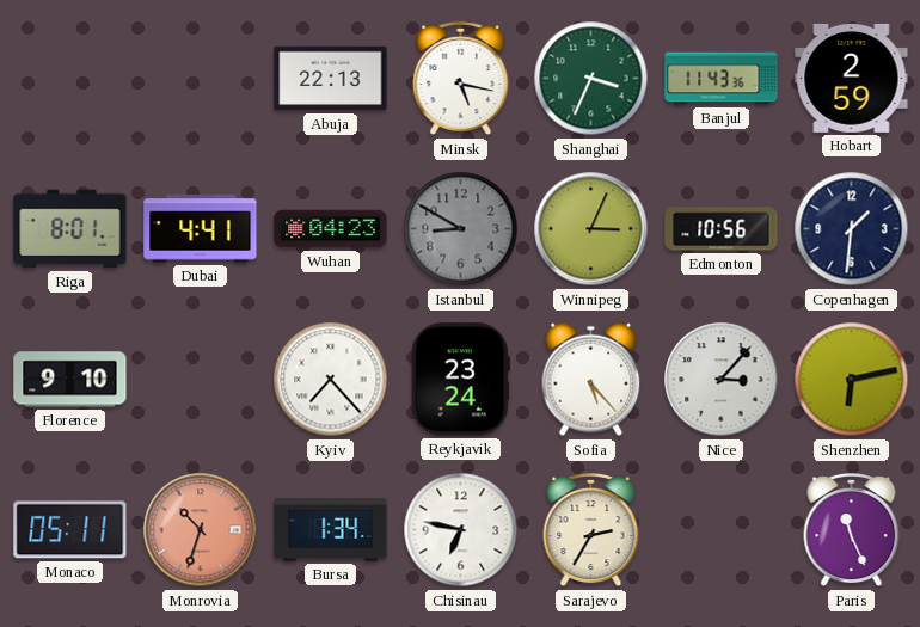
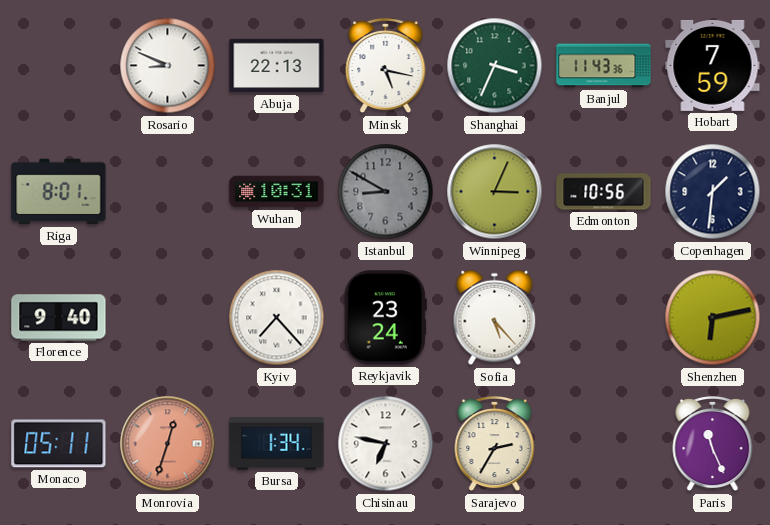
Rosario: none -> 8:49
Hobart: 2:59 -> 7:59
Dubai: 4:41 -> none
Wuhan: 04:23 -> 10:31
Florence: 9:10 -> 9:40
Nice: 3:07 -> none
Monrovia: 10:33 -> 12:33
